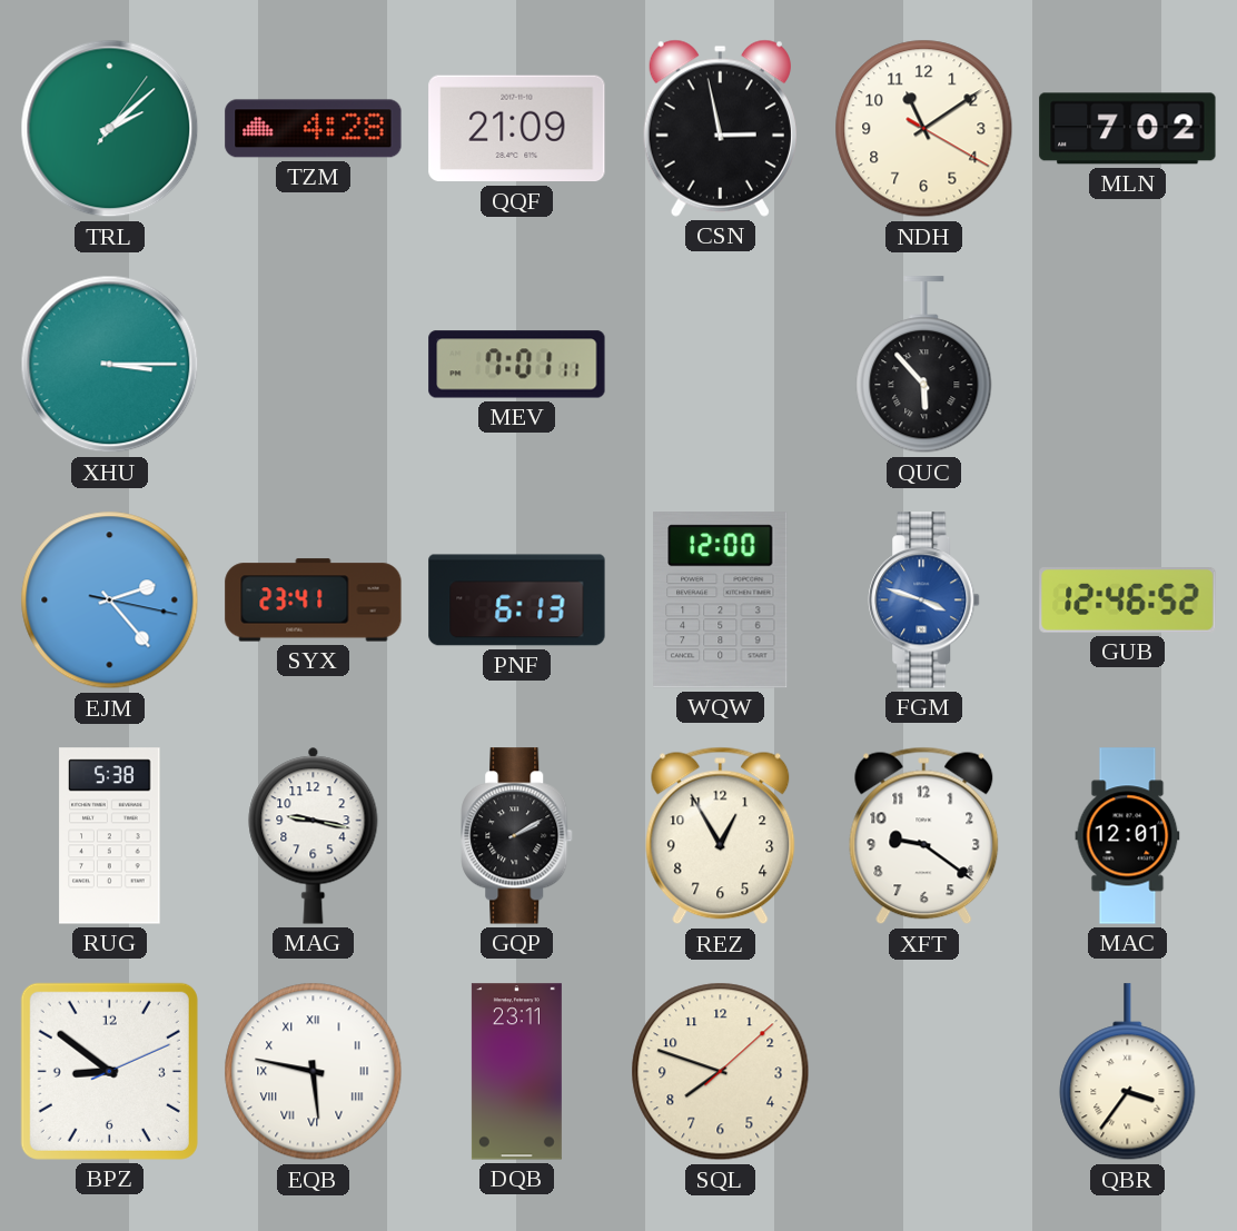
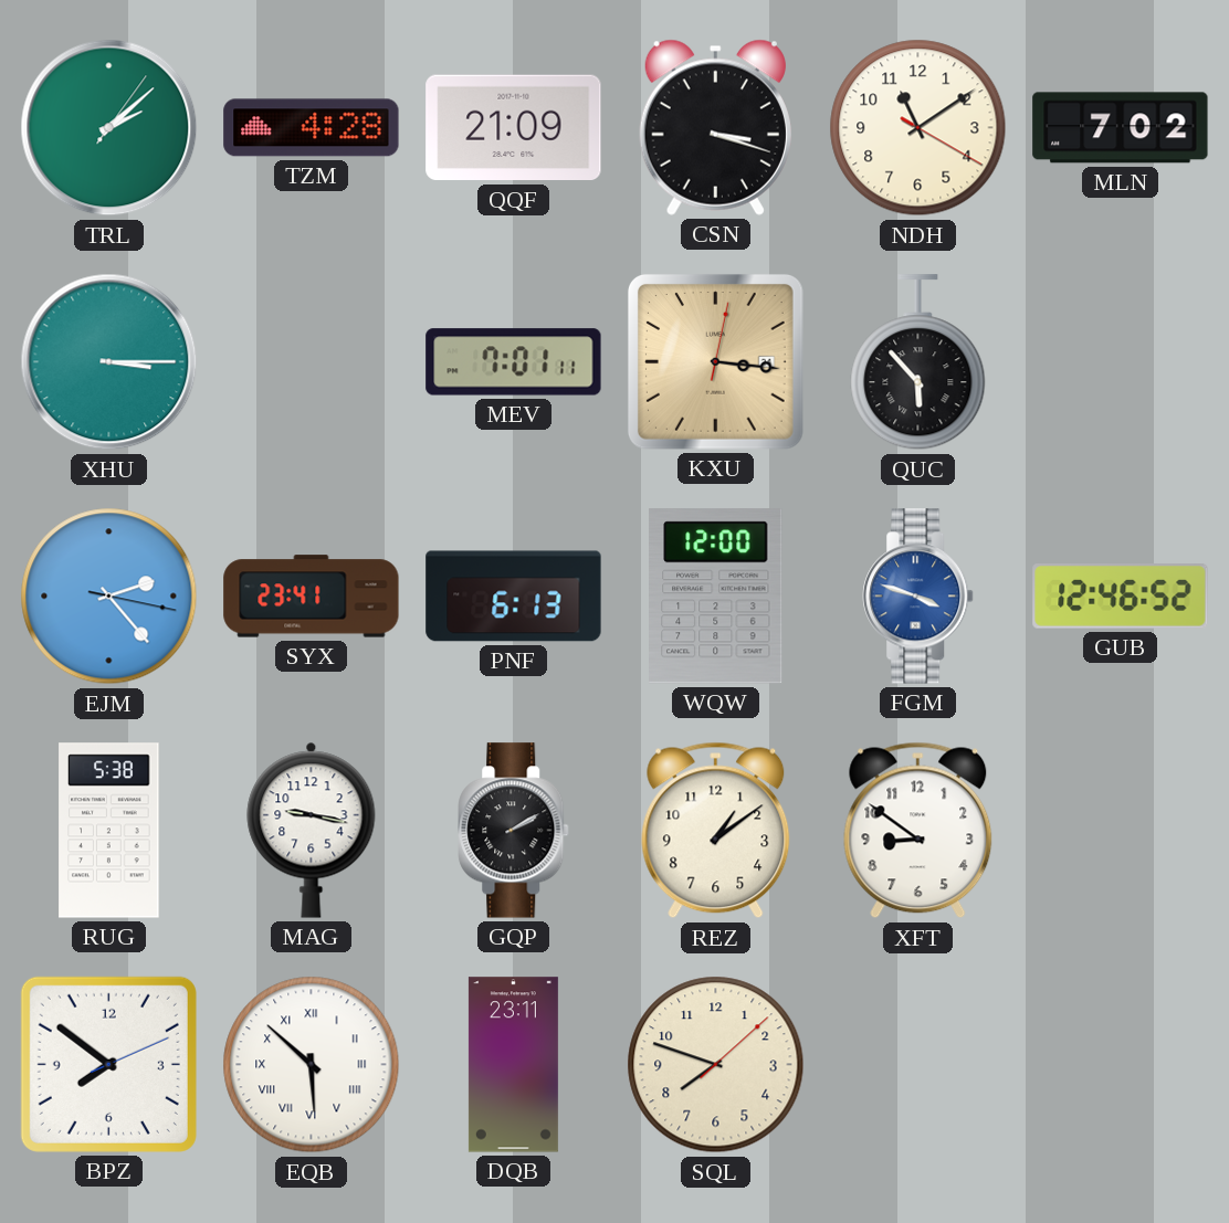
CSN: 2:58 -> 3:18
KXU: none -> 3:16
REZ: 12:55 -> 1:09
XFT: 9:21 -> 8:51
MAC: 12:01 -> none
BPZ: 8:51 -> 7:51
EQB: 5:47 -> 5:52
QBR: 3:36 -> none
